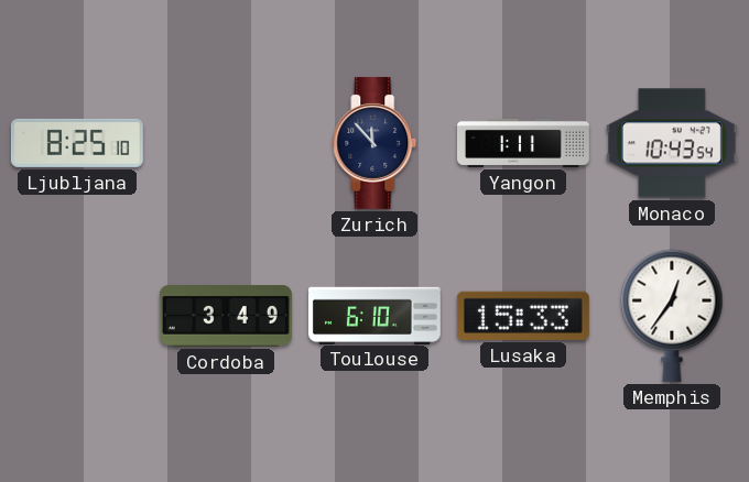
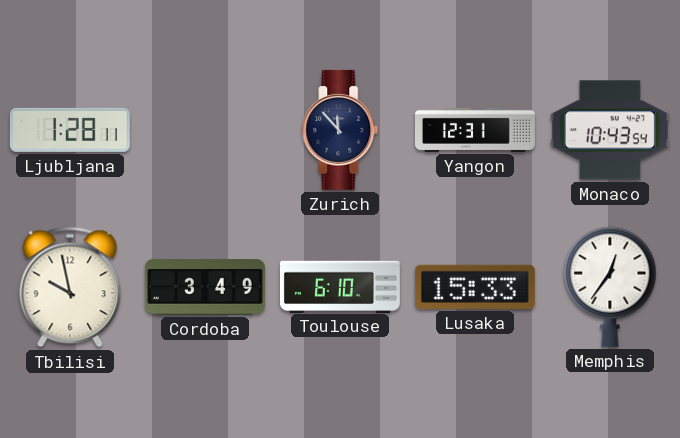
Ljubljana: 8:25 -> 1:28
Yangon: 1:11 -> 12:31
Tbilisi: none -> 9:58
